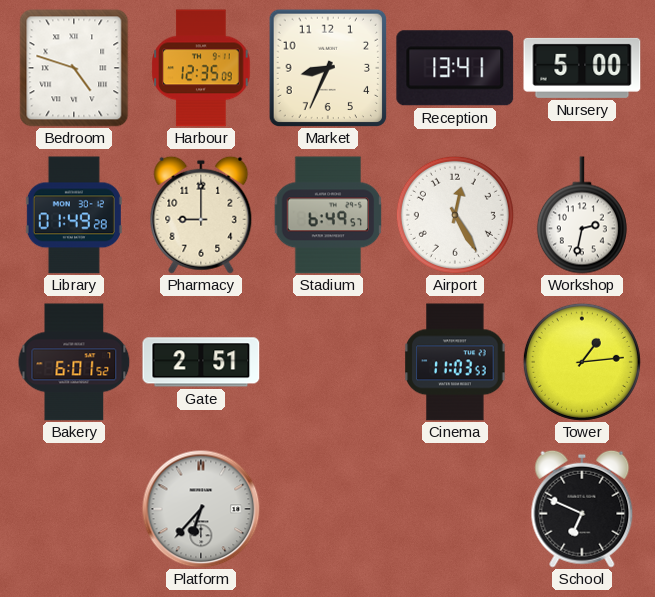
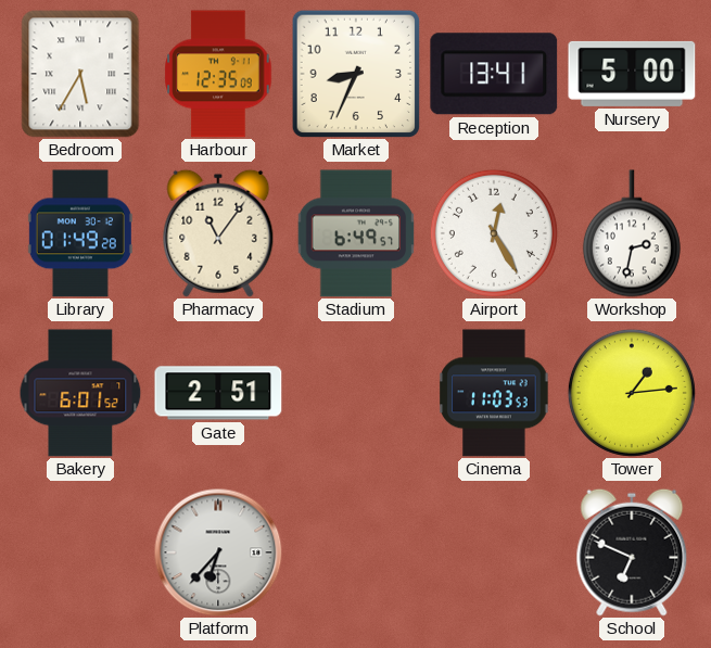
Bedroom: 4:48 -> 5:35
Pharmacy: 9:00 -> 11:06
